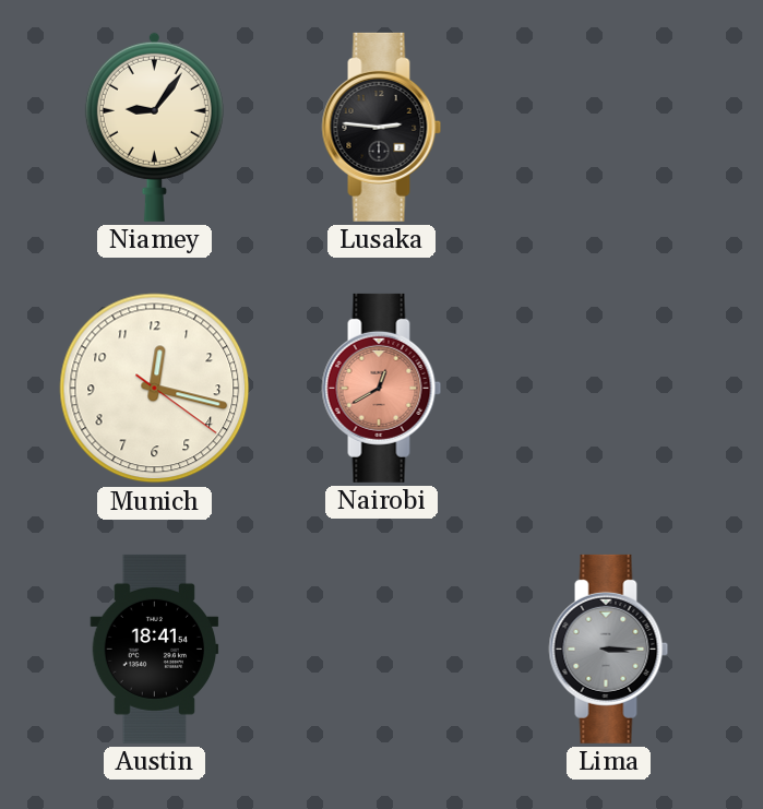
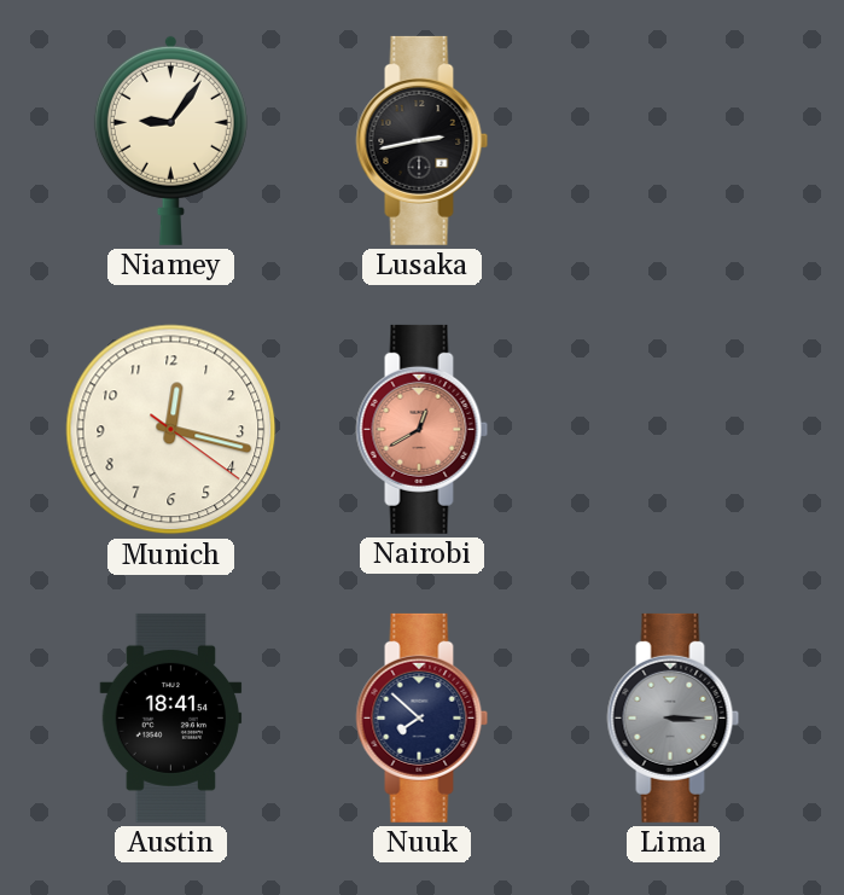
Lusaka: 2:46 -> 2:43
Nuuk: none -> 7:52
